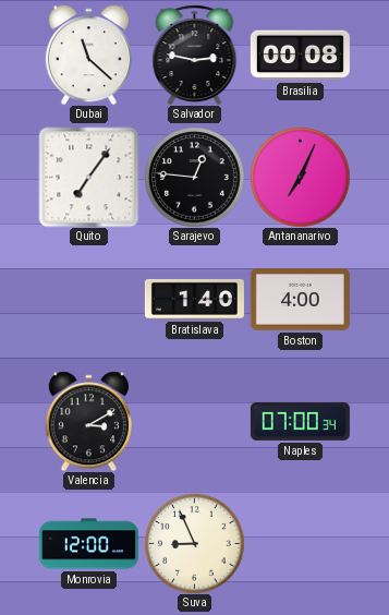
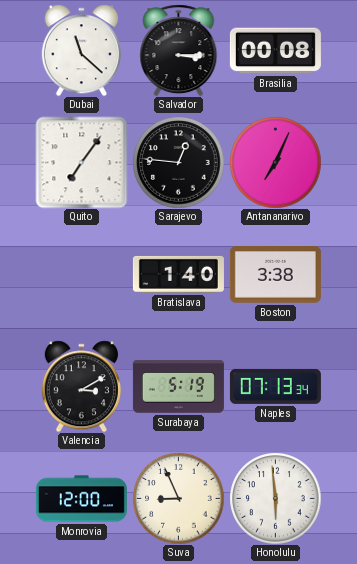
Salvador: 2:47 -> 3:15
Boston: 4:00 -> 3:38
Surabaya: none -> 5:19
Naples: 07:00 -> 07:13
Honolulu: none -> 5:59
